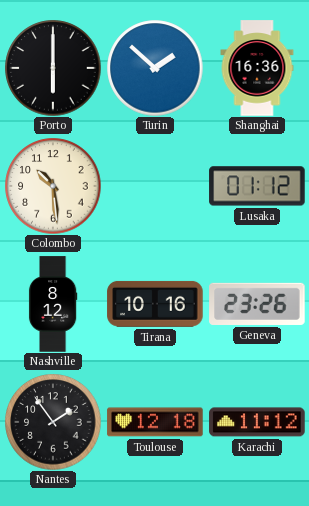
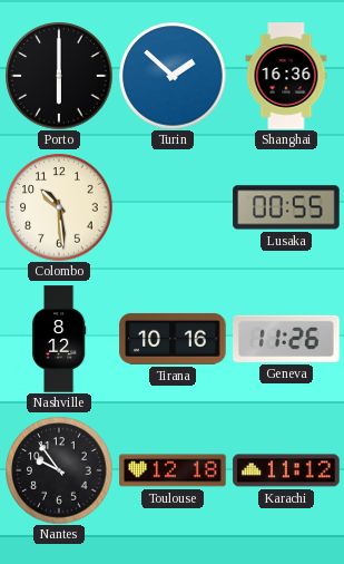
Lusaka: 01:12 -> 00:55
Geneva: 23:26 -> 11:26
Nantes: 1:54 -> 9:54
